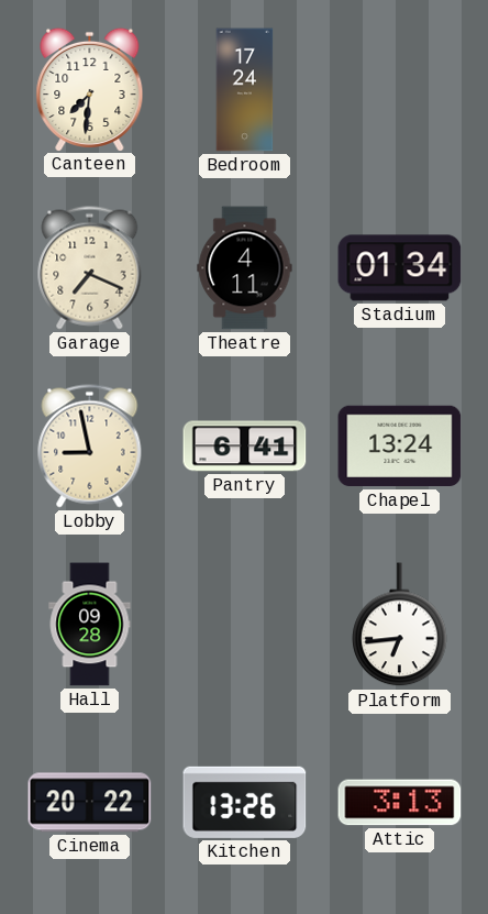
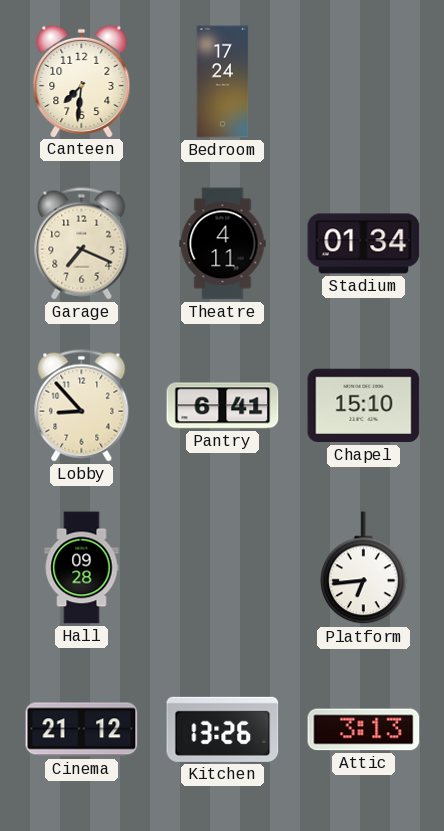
Lobby: 8:58 -> 8:53
Chapel: 13:24 -> 15:10
Cinema: 20:22 -> 21:12
